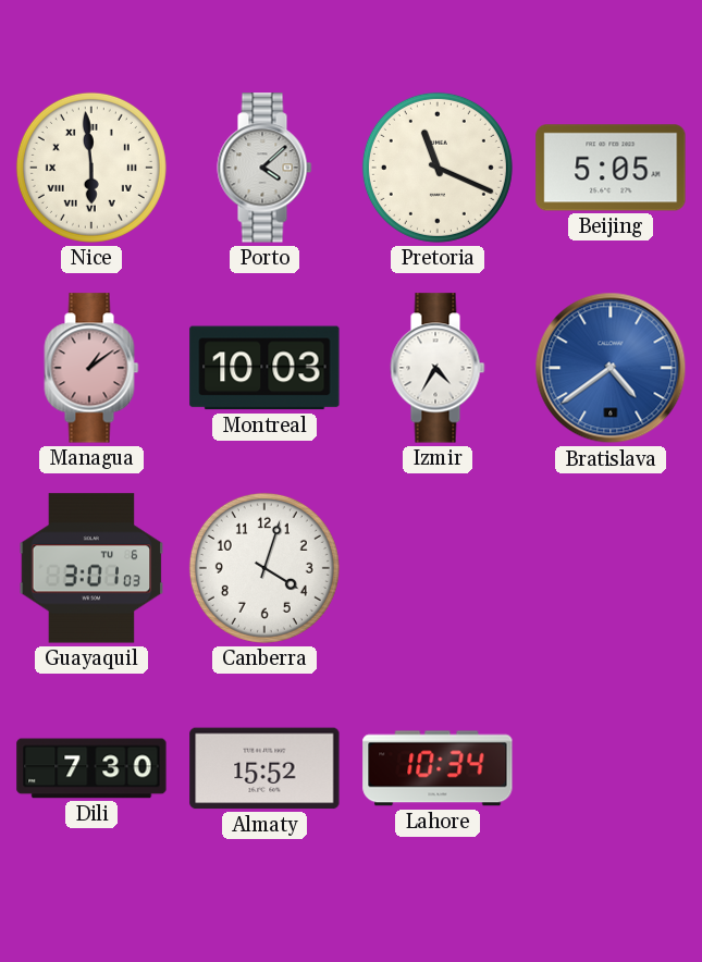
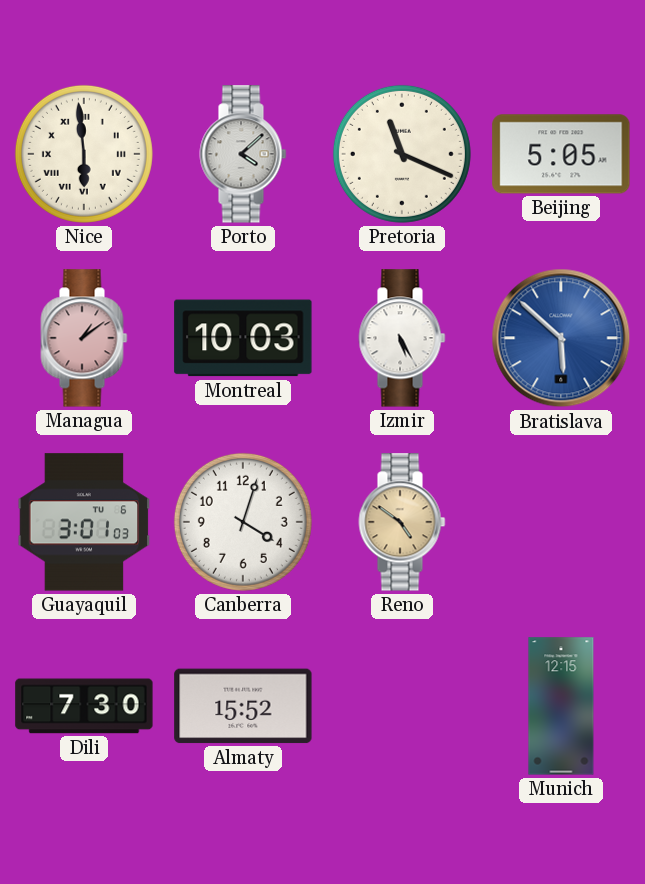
Izmir: 4:35 -> 5:25
Bratislava: 4:39 -> 5:52
Reno: none -> 4:51
Lahore: 10:34 -> none
Munich: none -> 12:15
